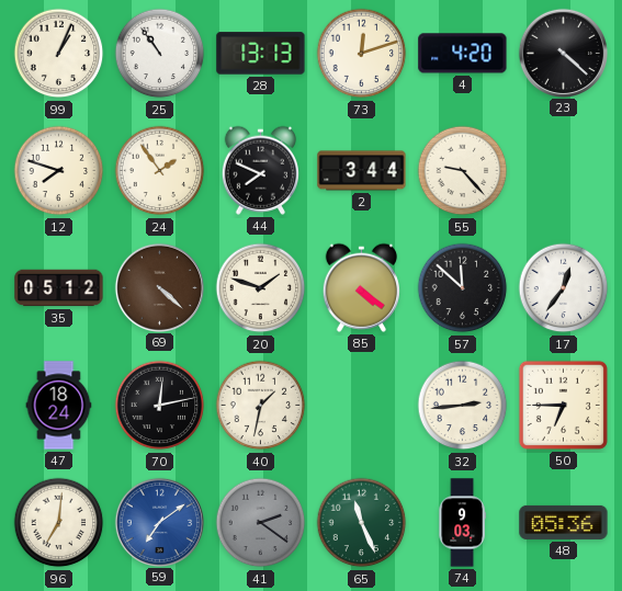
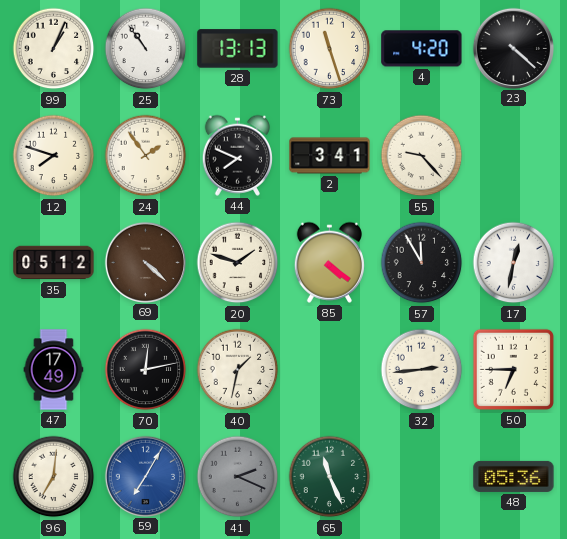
73: 12:12 -> 11:27
2: 3:44 -> 3:41
57: 11:52 -> 11:55
17: 12:36 -> 12:32
47: 18:24 -> 17:49
59: 7:09 -> 7:05
41: 2:21 -> 2:19
74: 9:03 -> none
